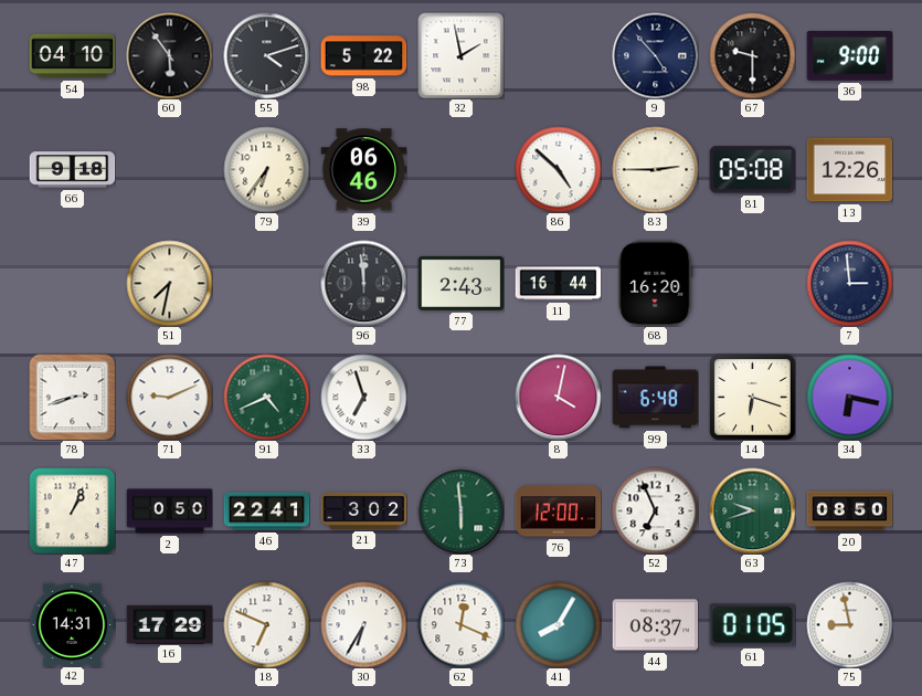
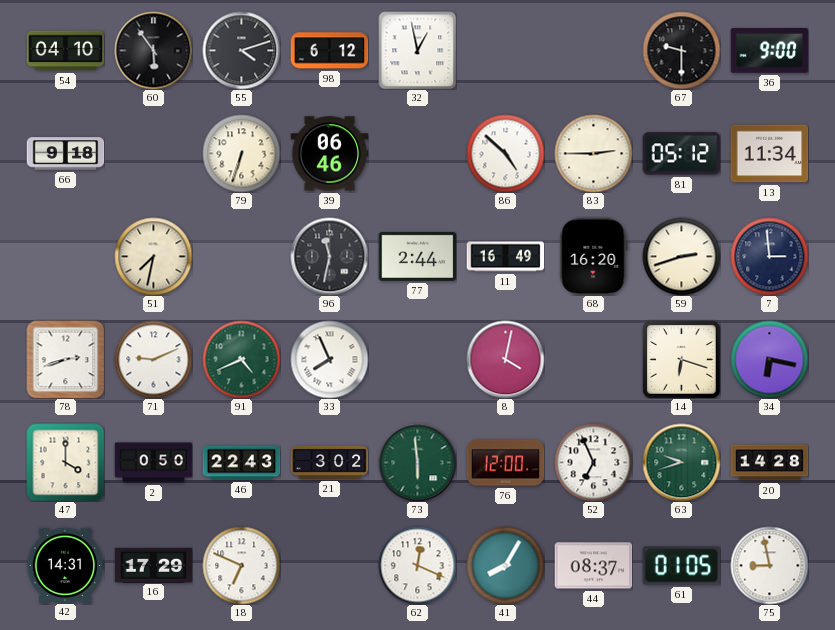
98: 5:22 -> 6:12
32: 1:58 -> 12:58
9: 4:53 -> none
79: 6:36 -> 6:33
81: 05:08 -> 05:12
13: 12:26 -> 11:34
96: 11:59 -> 11:32
77: 2:43 -> 2:44
11: 16:44 -> 16:49
59: none -> 2:42
33: 6:57 -> 7:56
99: 6:48 -> none
47: 1:04 -> 4:00
46: 22:41 -> 22:43
20: 08:50 -> 14:28
30: 6:35 -> none
